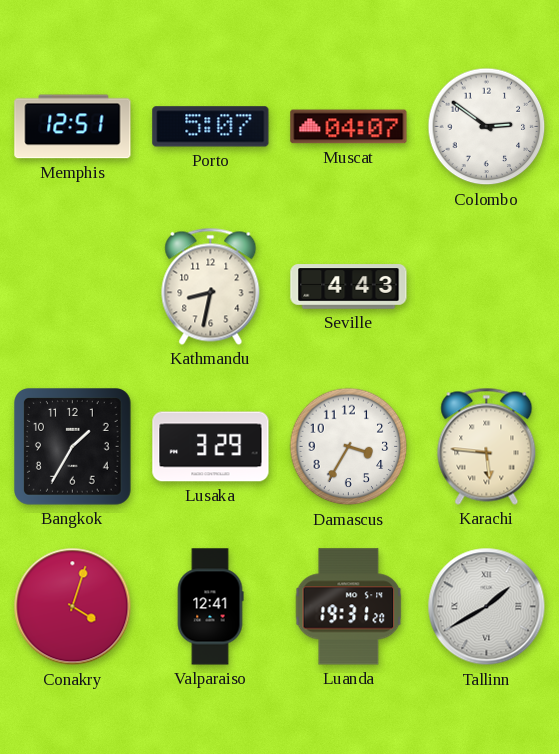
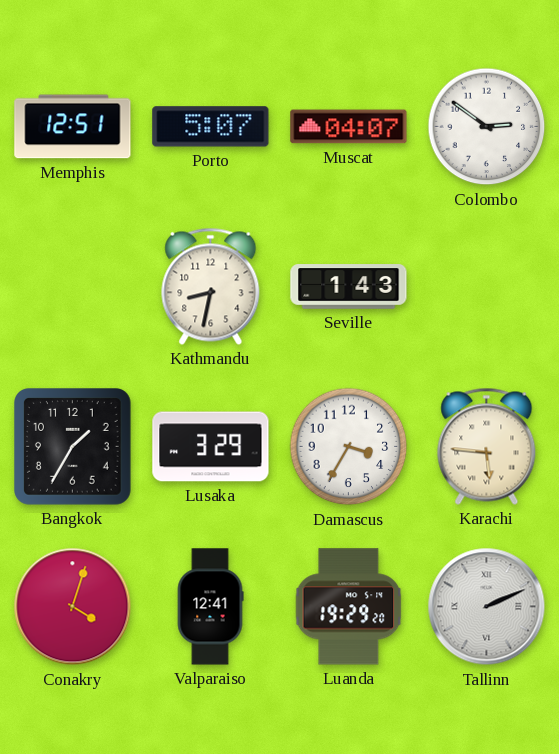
Seville: 4:43 -> 1:43
Luanda: 19:31 -> 19:29
Tallinn: 1:40 -> 2:11
